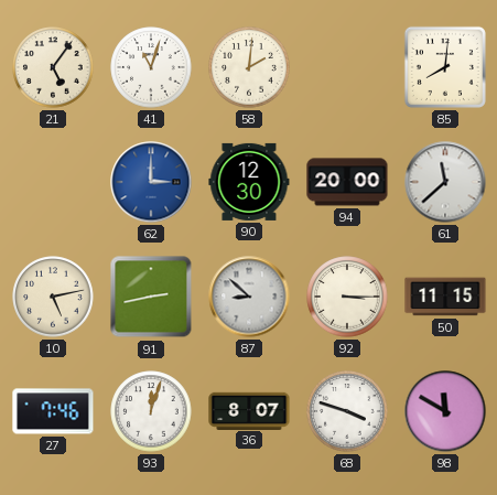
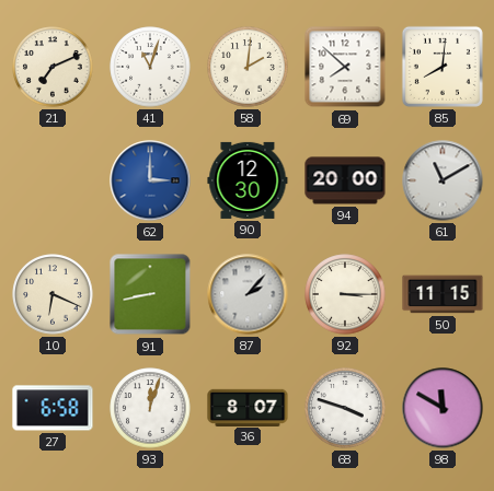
21: 5:06 -> 7:11
69: none -> 7:52
61: 11:38 -> 11:10
10: 5:13 -> 6:19
91: 2:43 -> 8:43
87: 8:52 -> 2:07
27: 7:46 -> 6:58
